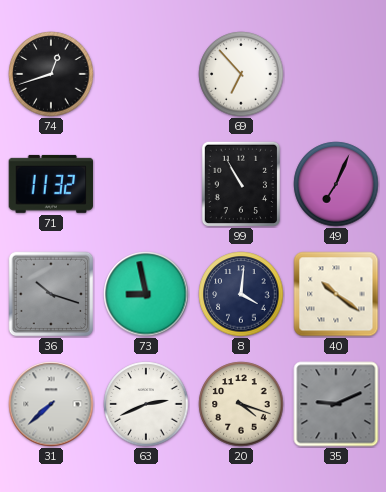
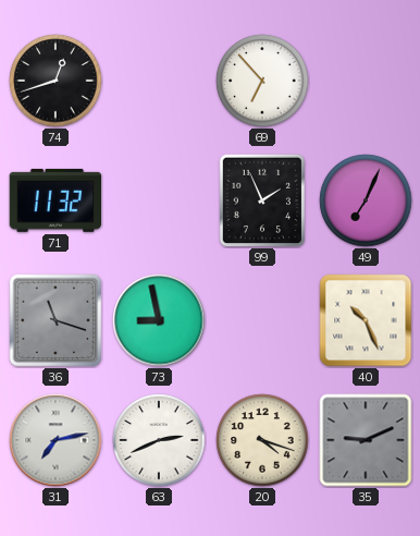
99: 10:55 -> 1:56
36: 10:18 -> 11:18
8: 4:01 -> none
40: 10:21 -> 10:26
31: 7:38 -> 7:13
